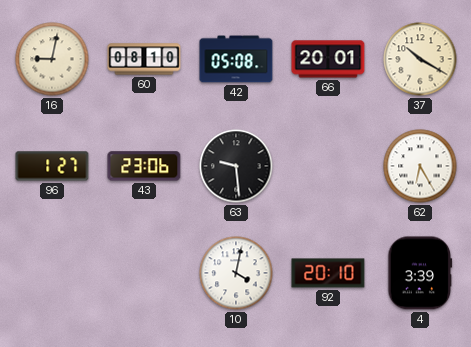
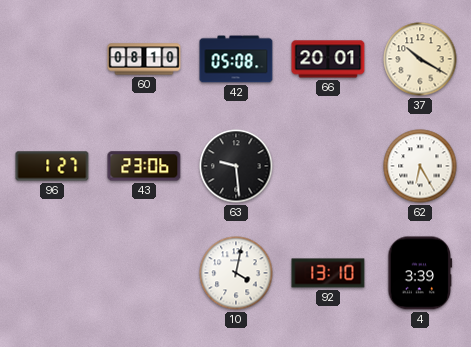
16: 9:02 -> none
92: 20:10 -> 13:10
